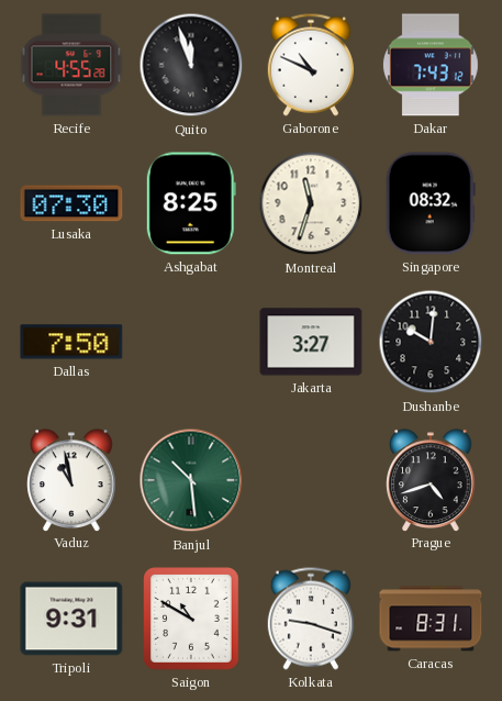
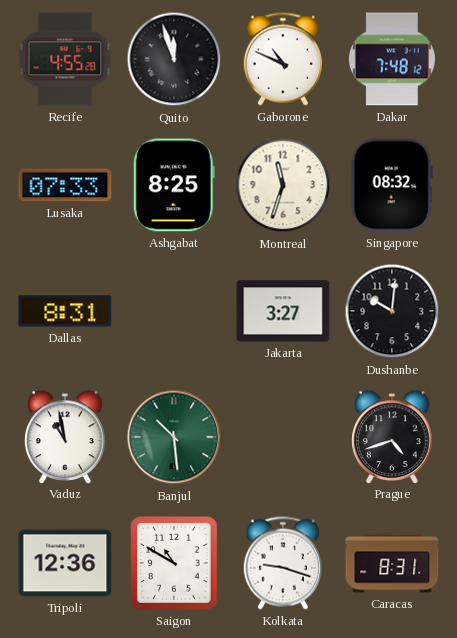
Dakar: 7:43 -> 7:48
Lusaka: 07:30 -> 07:33
Dallas: 7:50 -> 8:31
Tripoli: 9:31 -> 12:36
